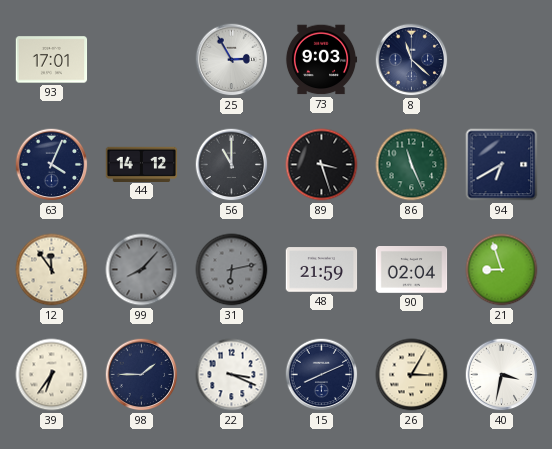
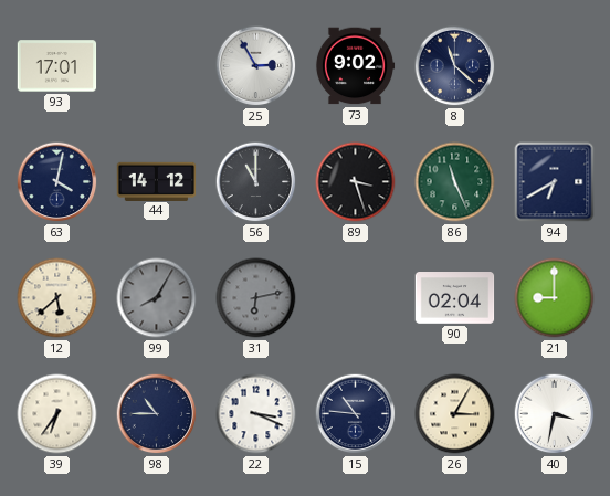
73: 9:03 -> 9:02
63: 4:04 -> 4:02
12: 11:54 -> 5:38
99: 8:07 -> 8:05
48: 21:59 -> none
21: 8:57 -> 9:00
98: 1:45 -> 10:45
15: 8:11 -> 10:46
